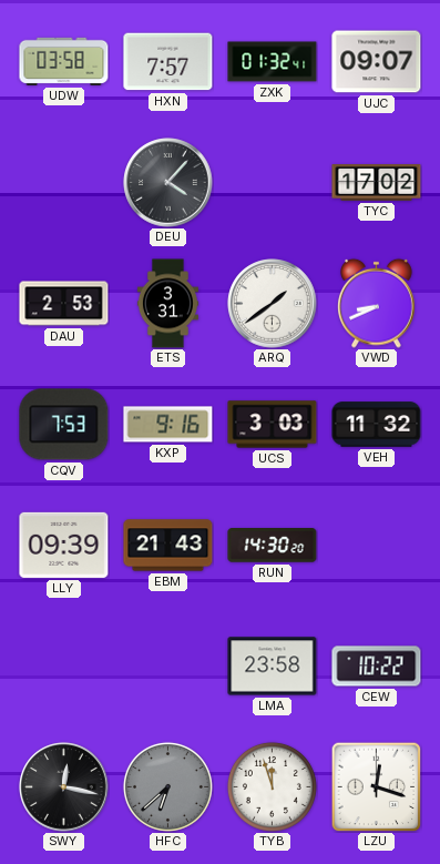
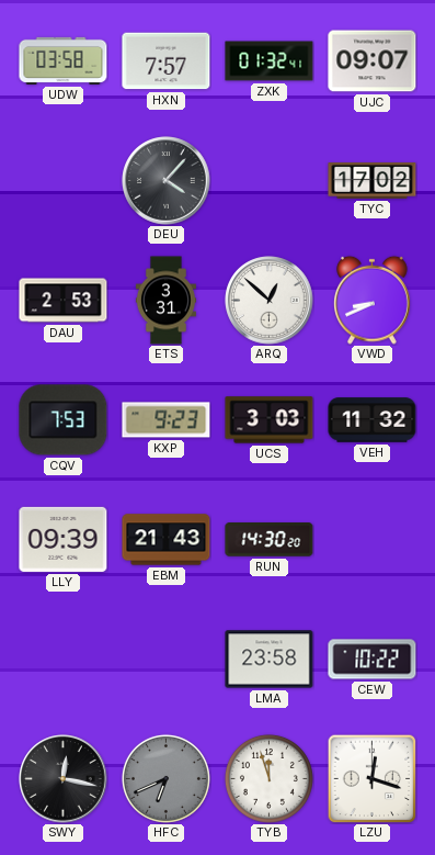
ARQ: 1:39 -> 12:52
KXP: 9:16 -> 9:23
HFC: 6:38 -> 6:41
